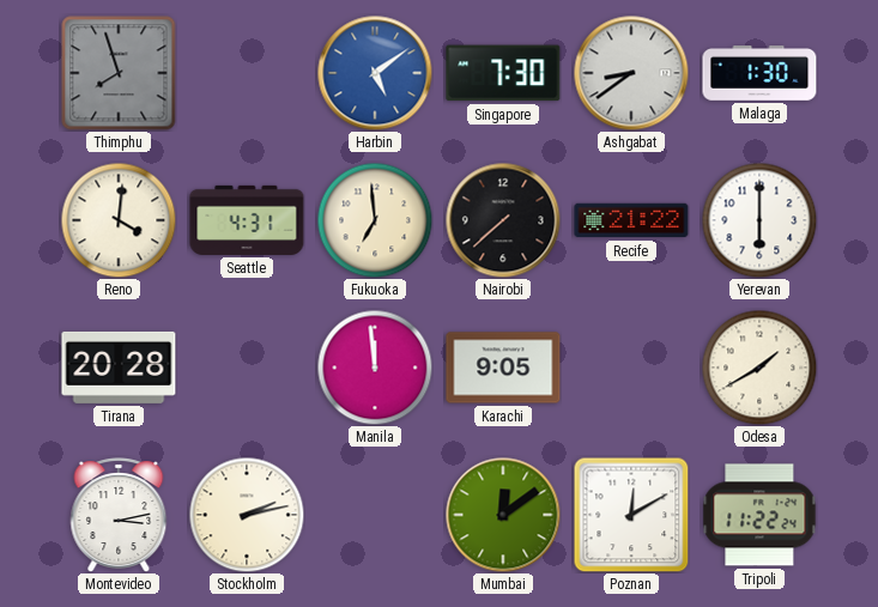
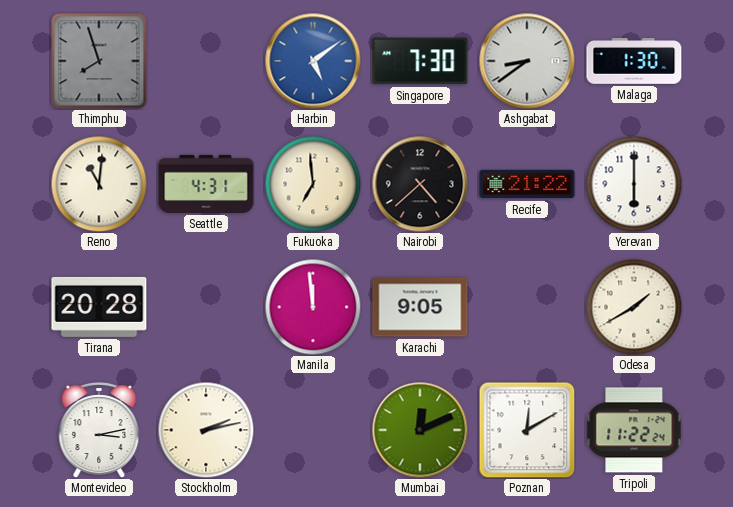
Reno: 4:01 -> 11:01
Nairobi: 7:38 -> 4:38
Mumbai: 12:09 -> 12:11
